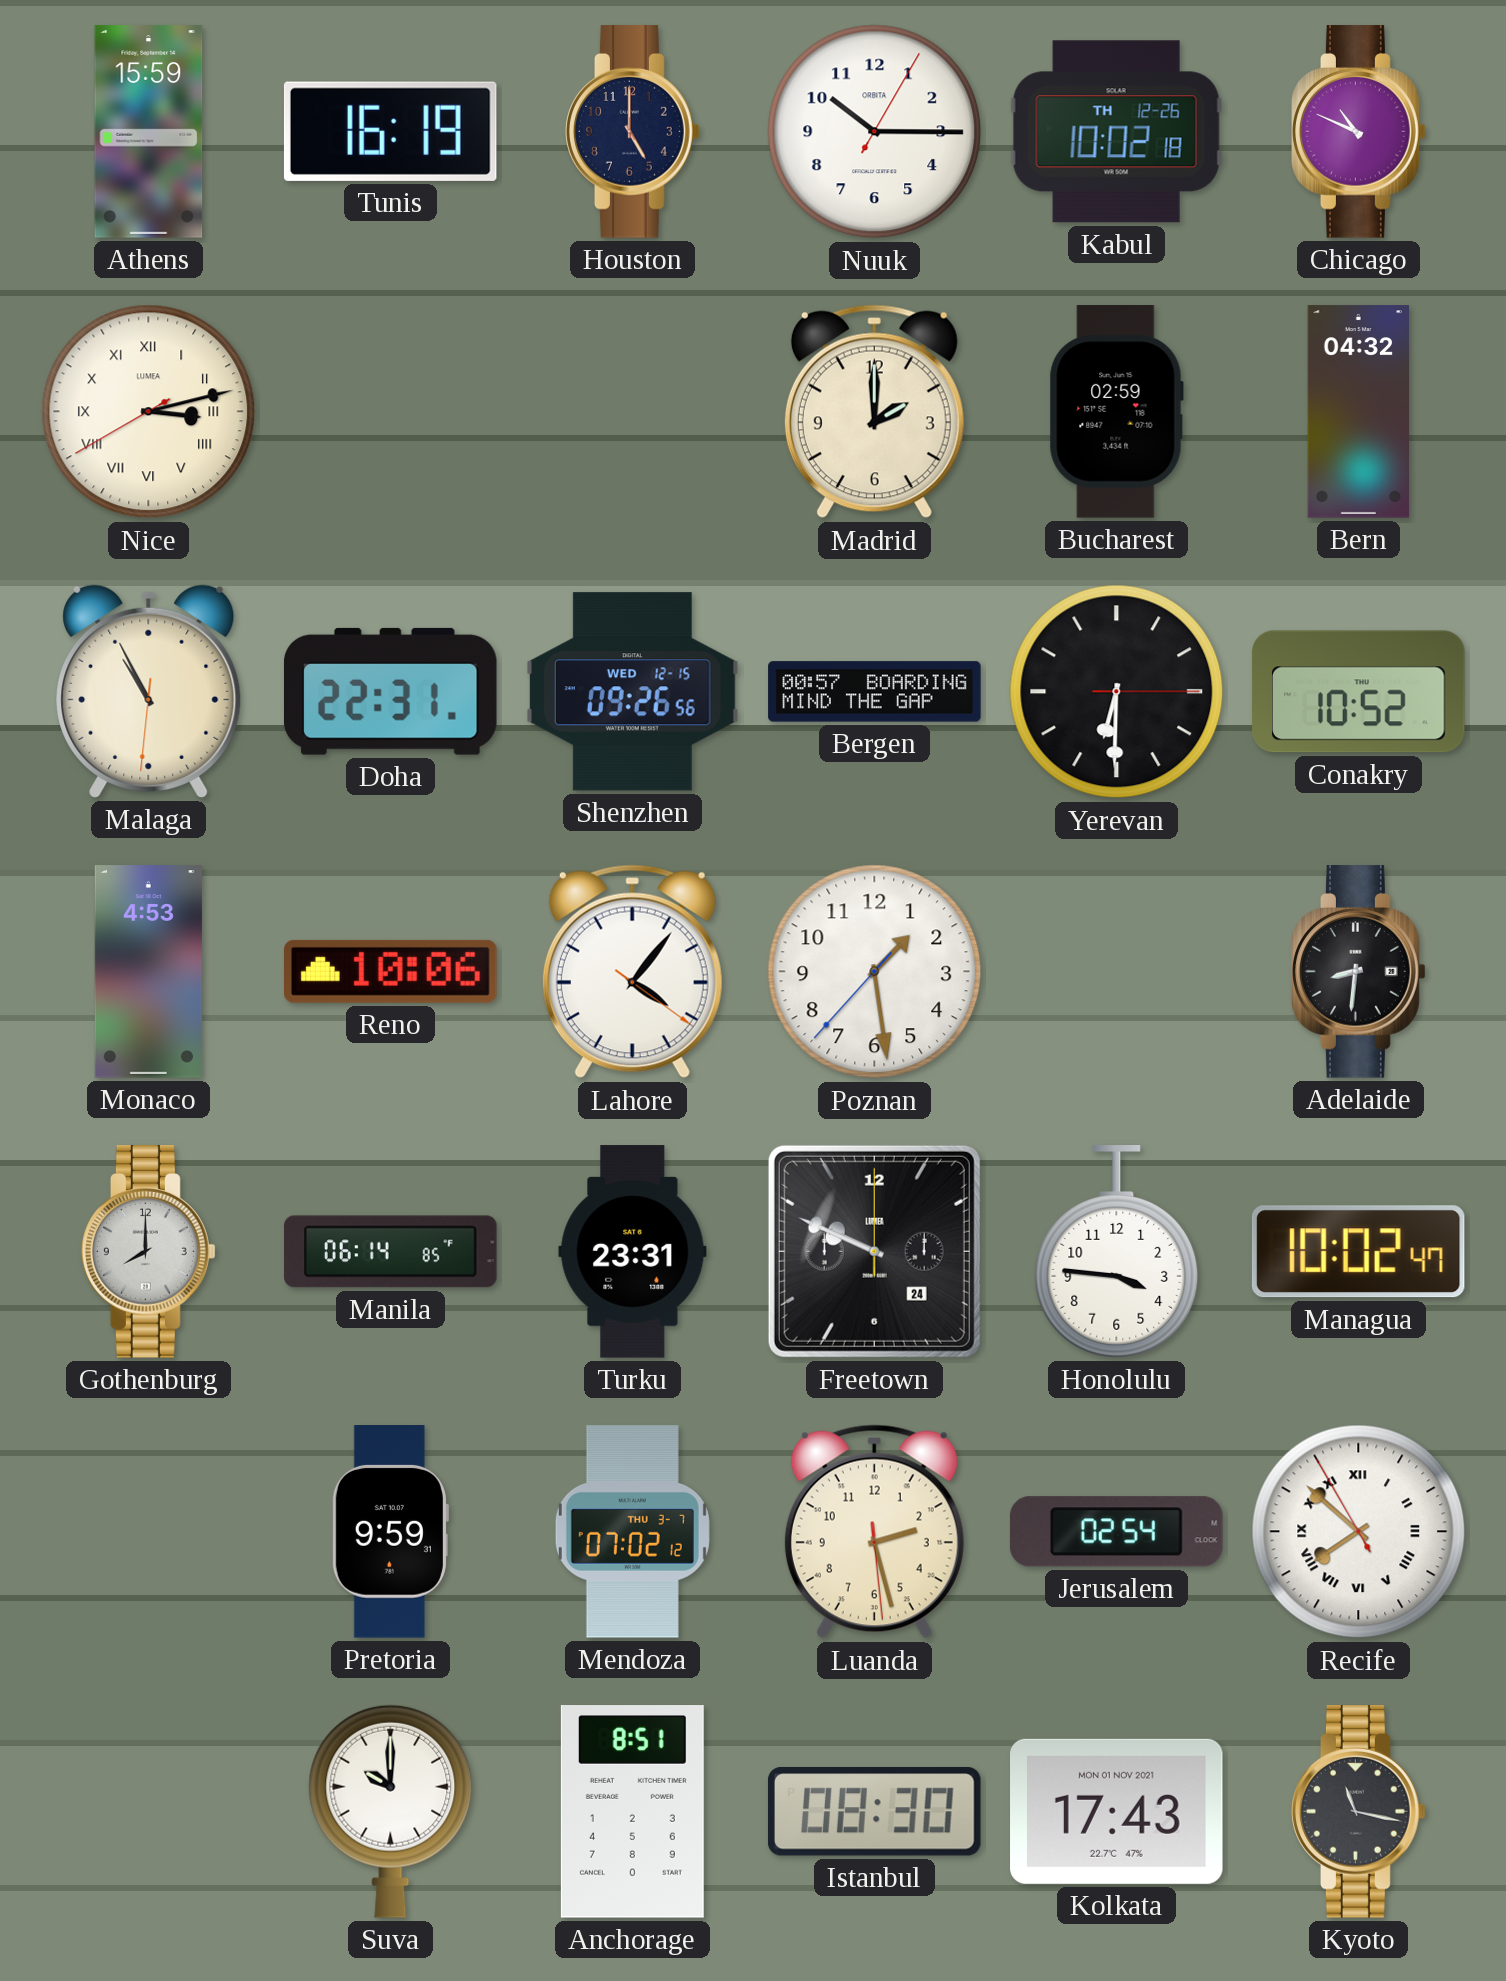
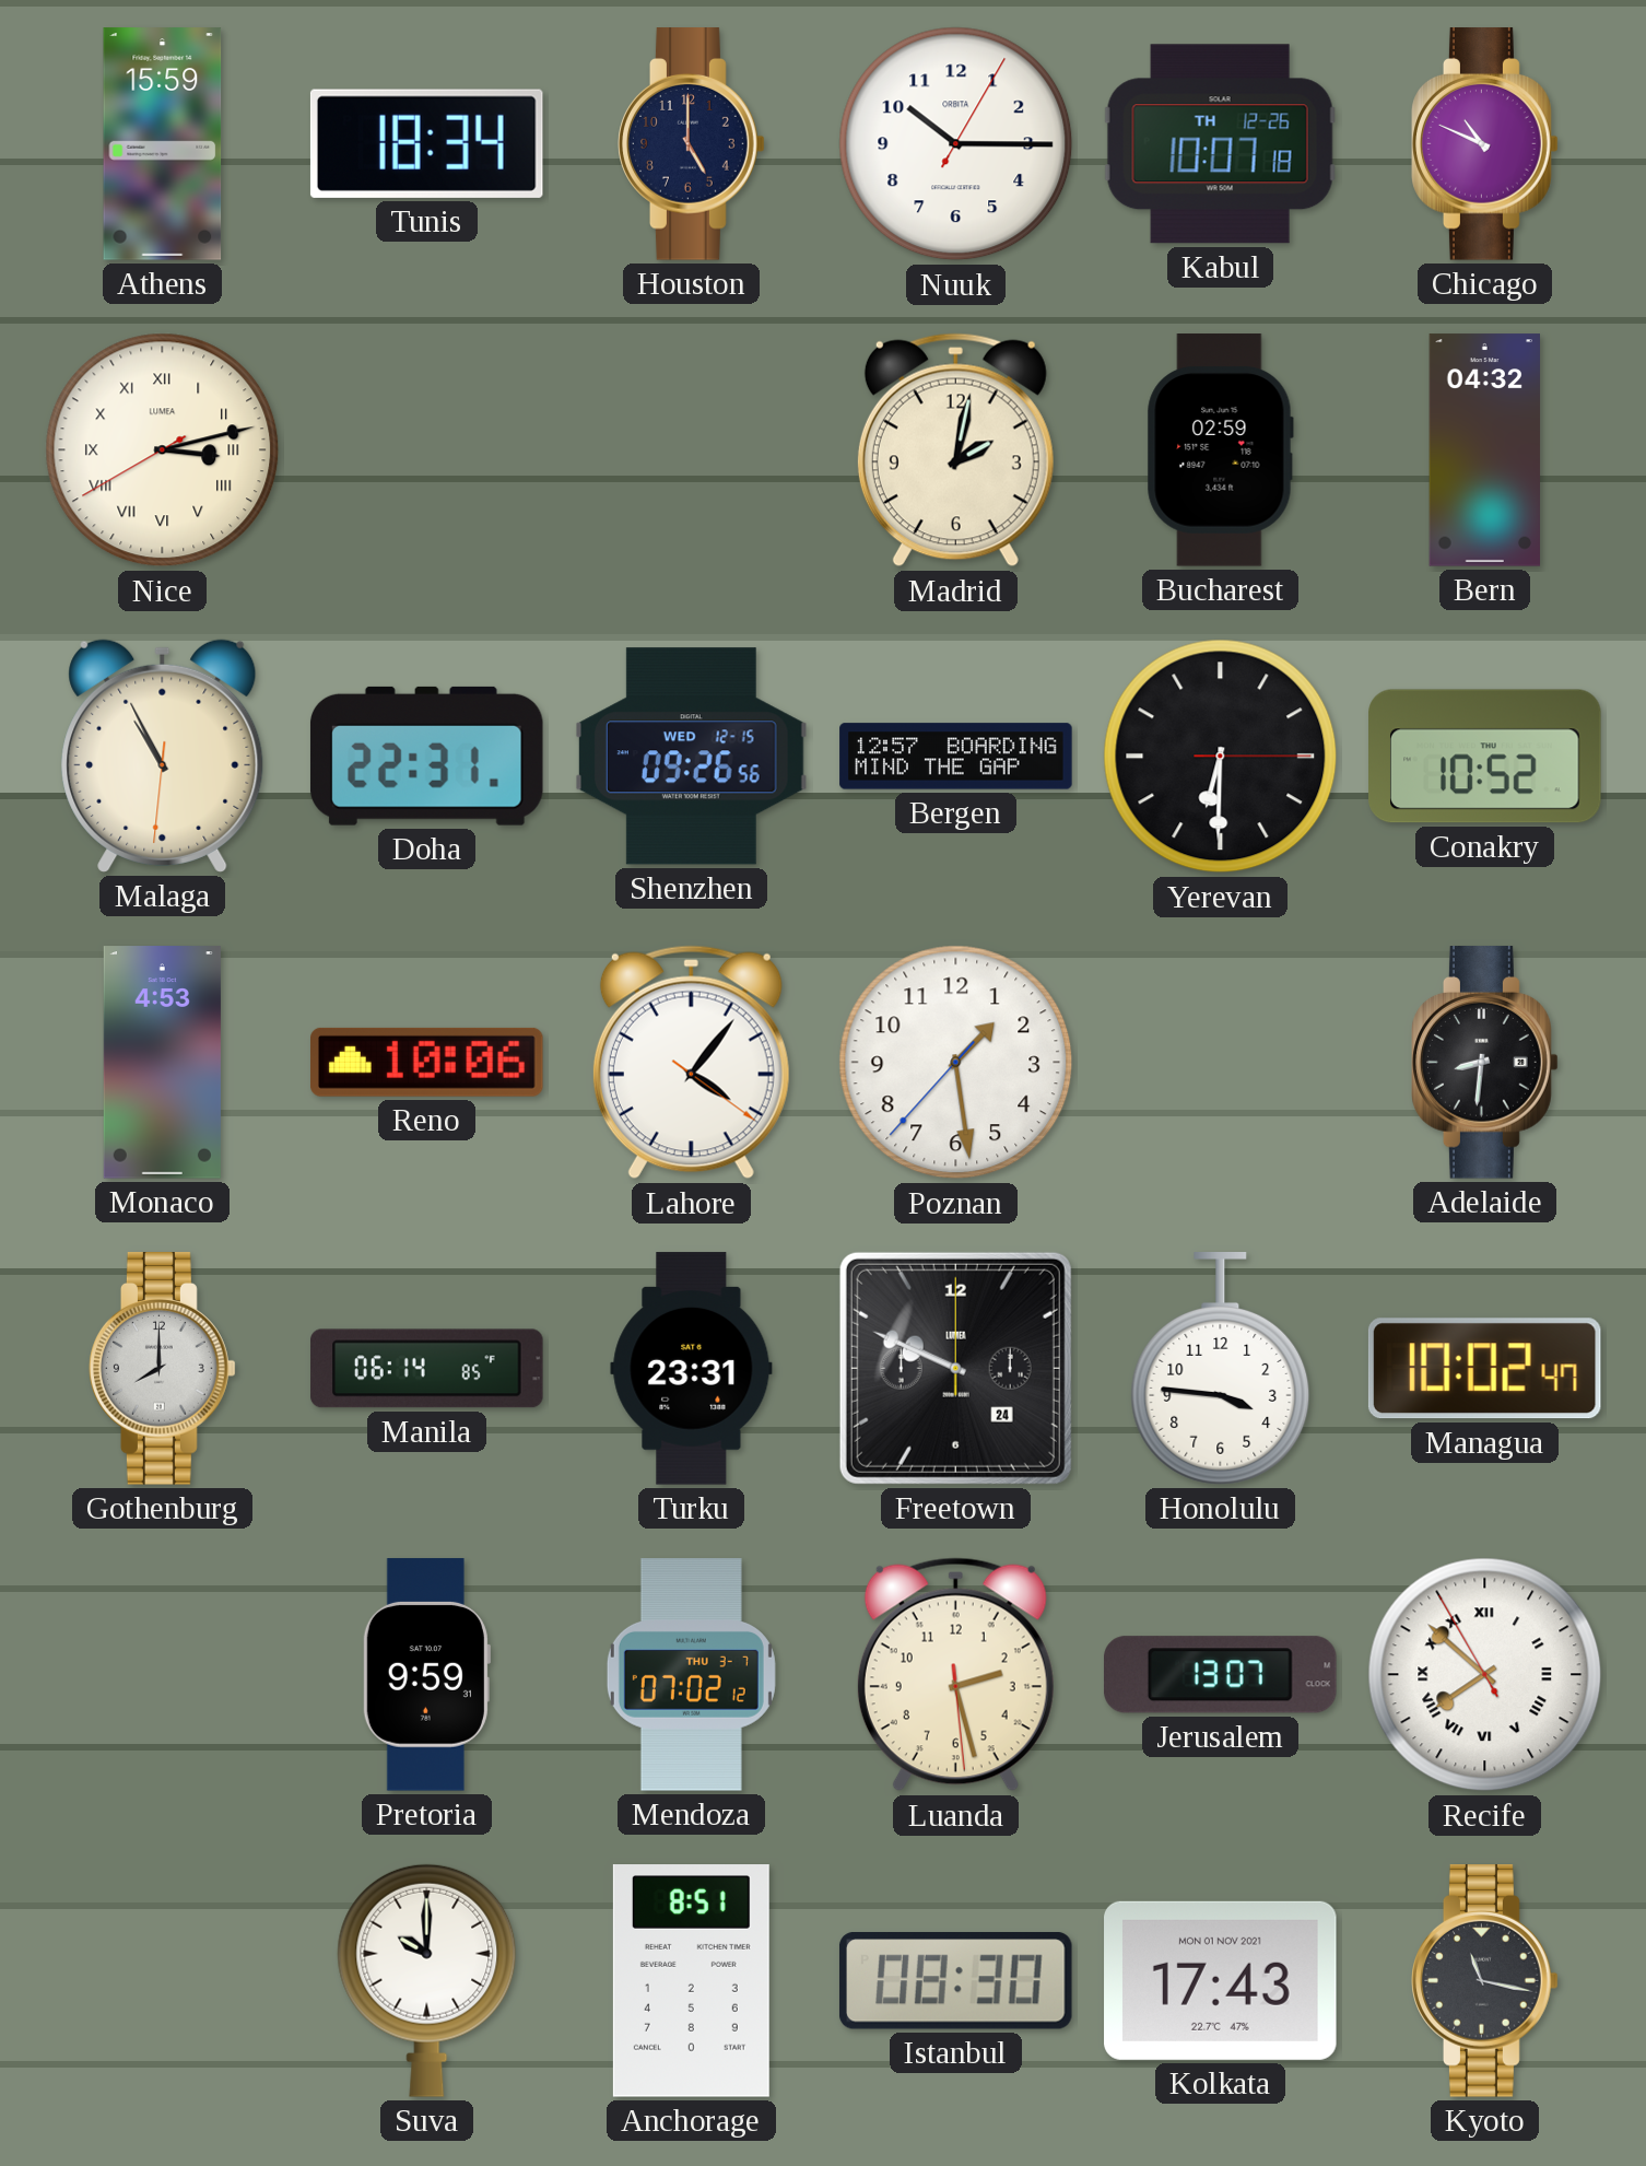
Tunis: 16:19 -> 18:34
Kabul: 10:02 -> 10:07
Madrid: 2:00 -> 2:02
Bergen: 00:57 -> 12:57
Jerusalem: 02:54 -> 13:07
